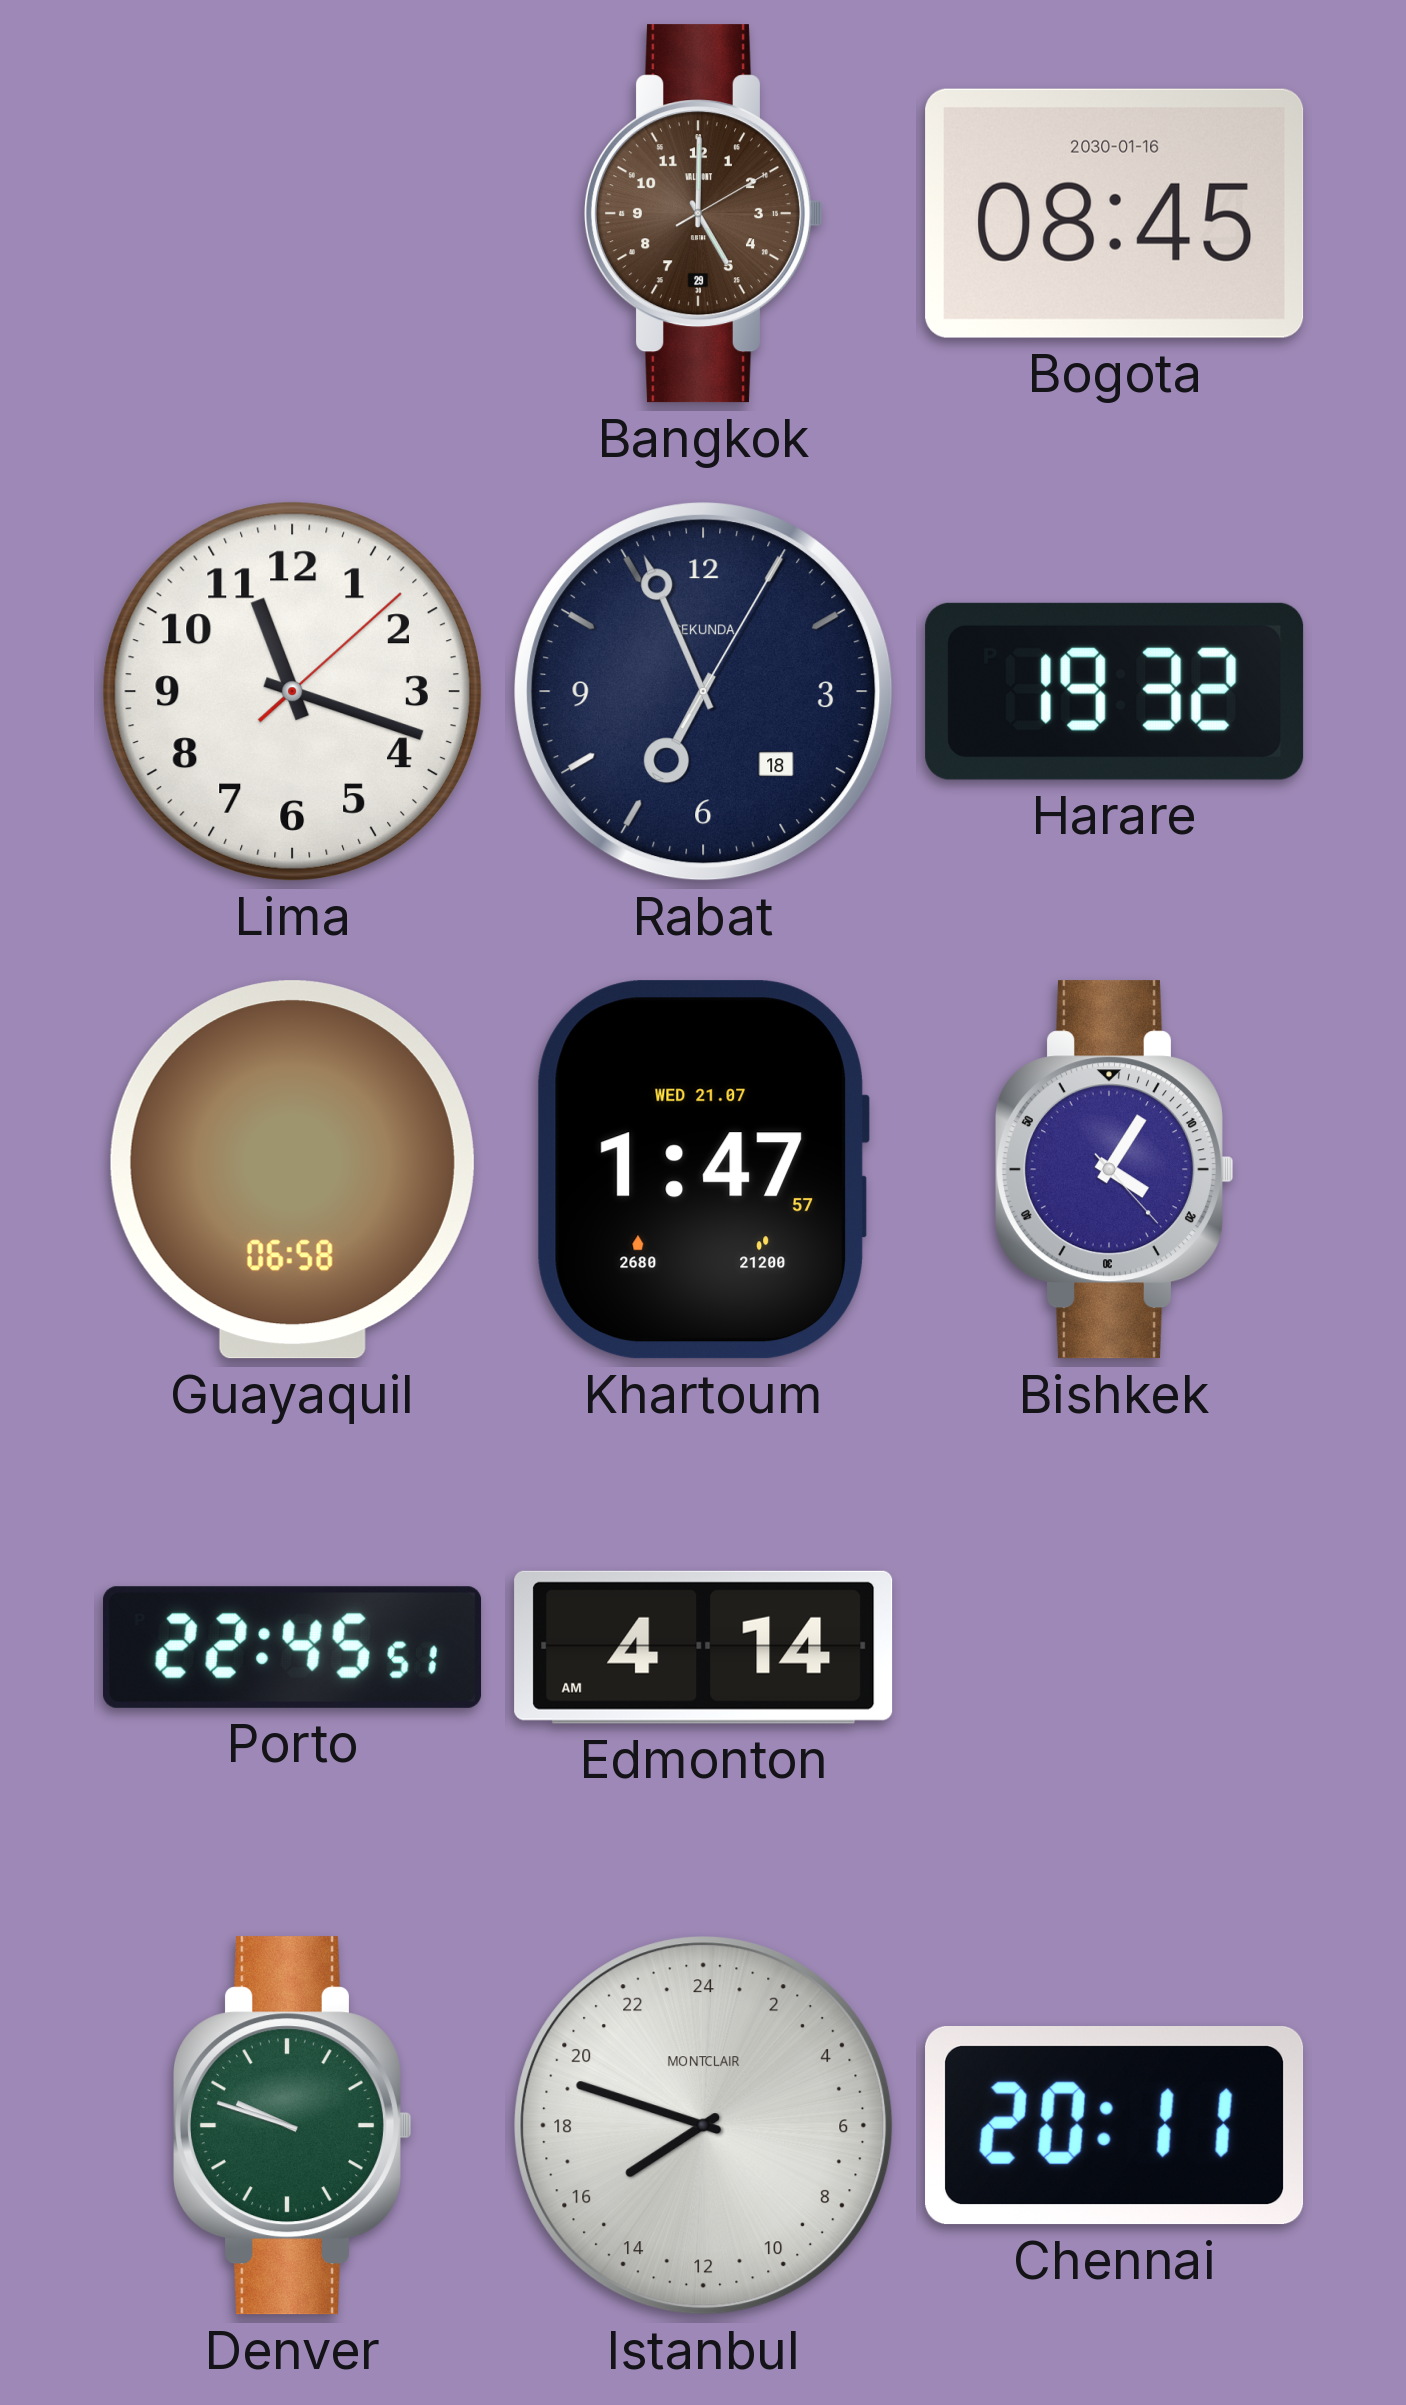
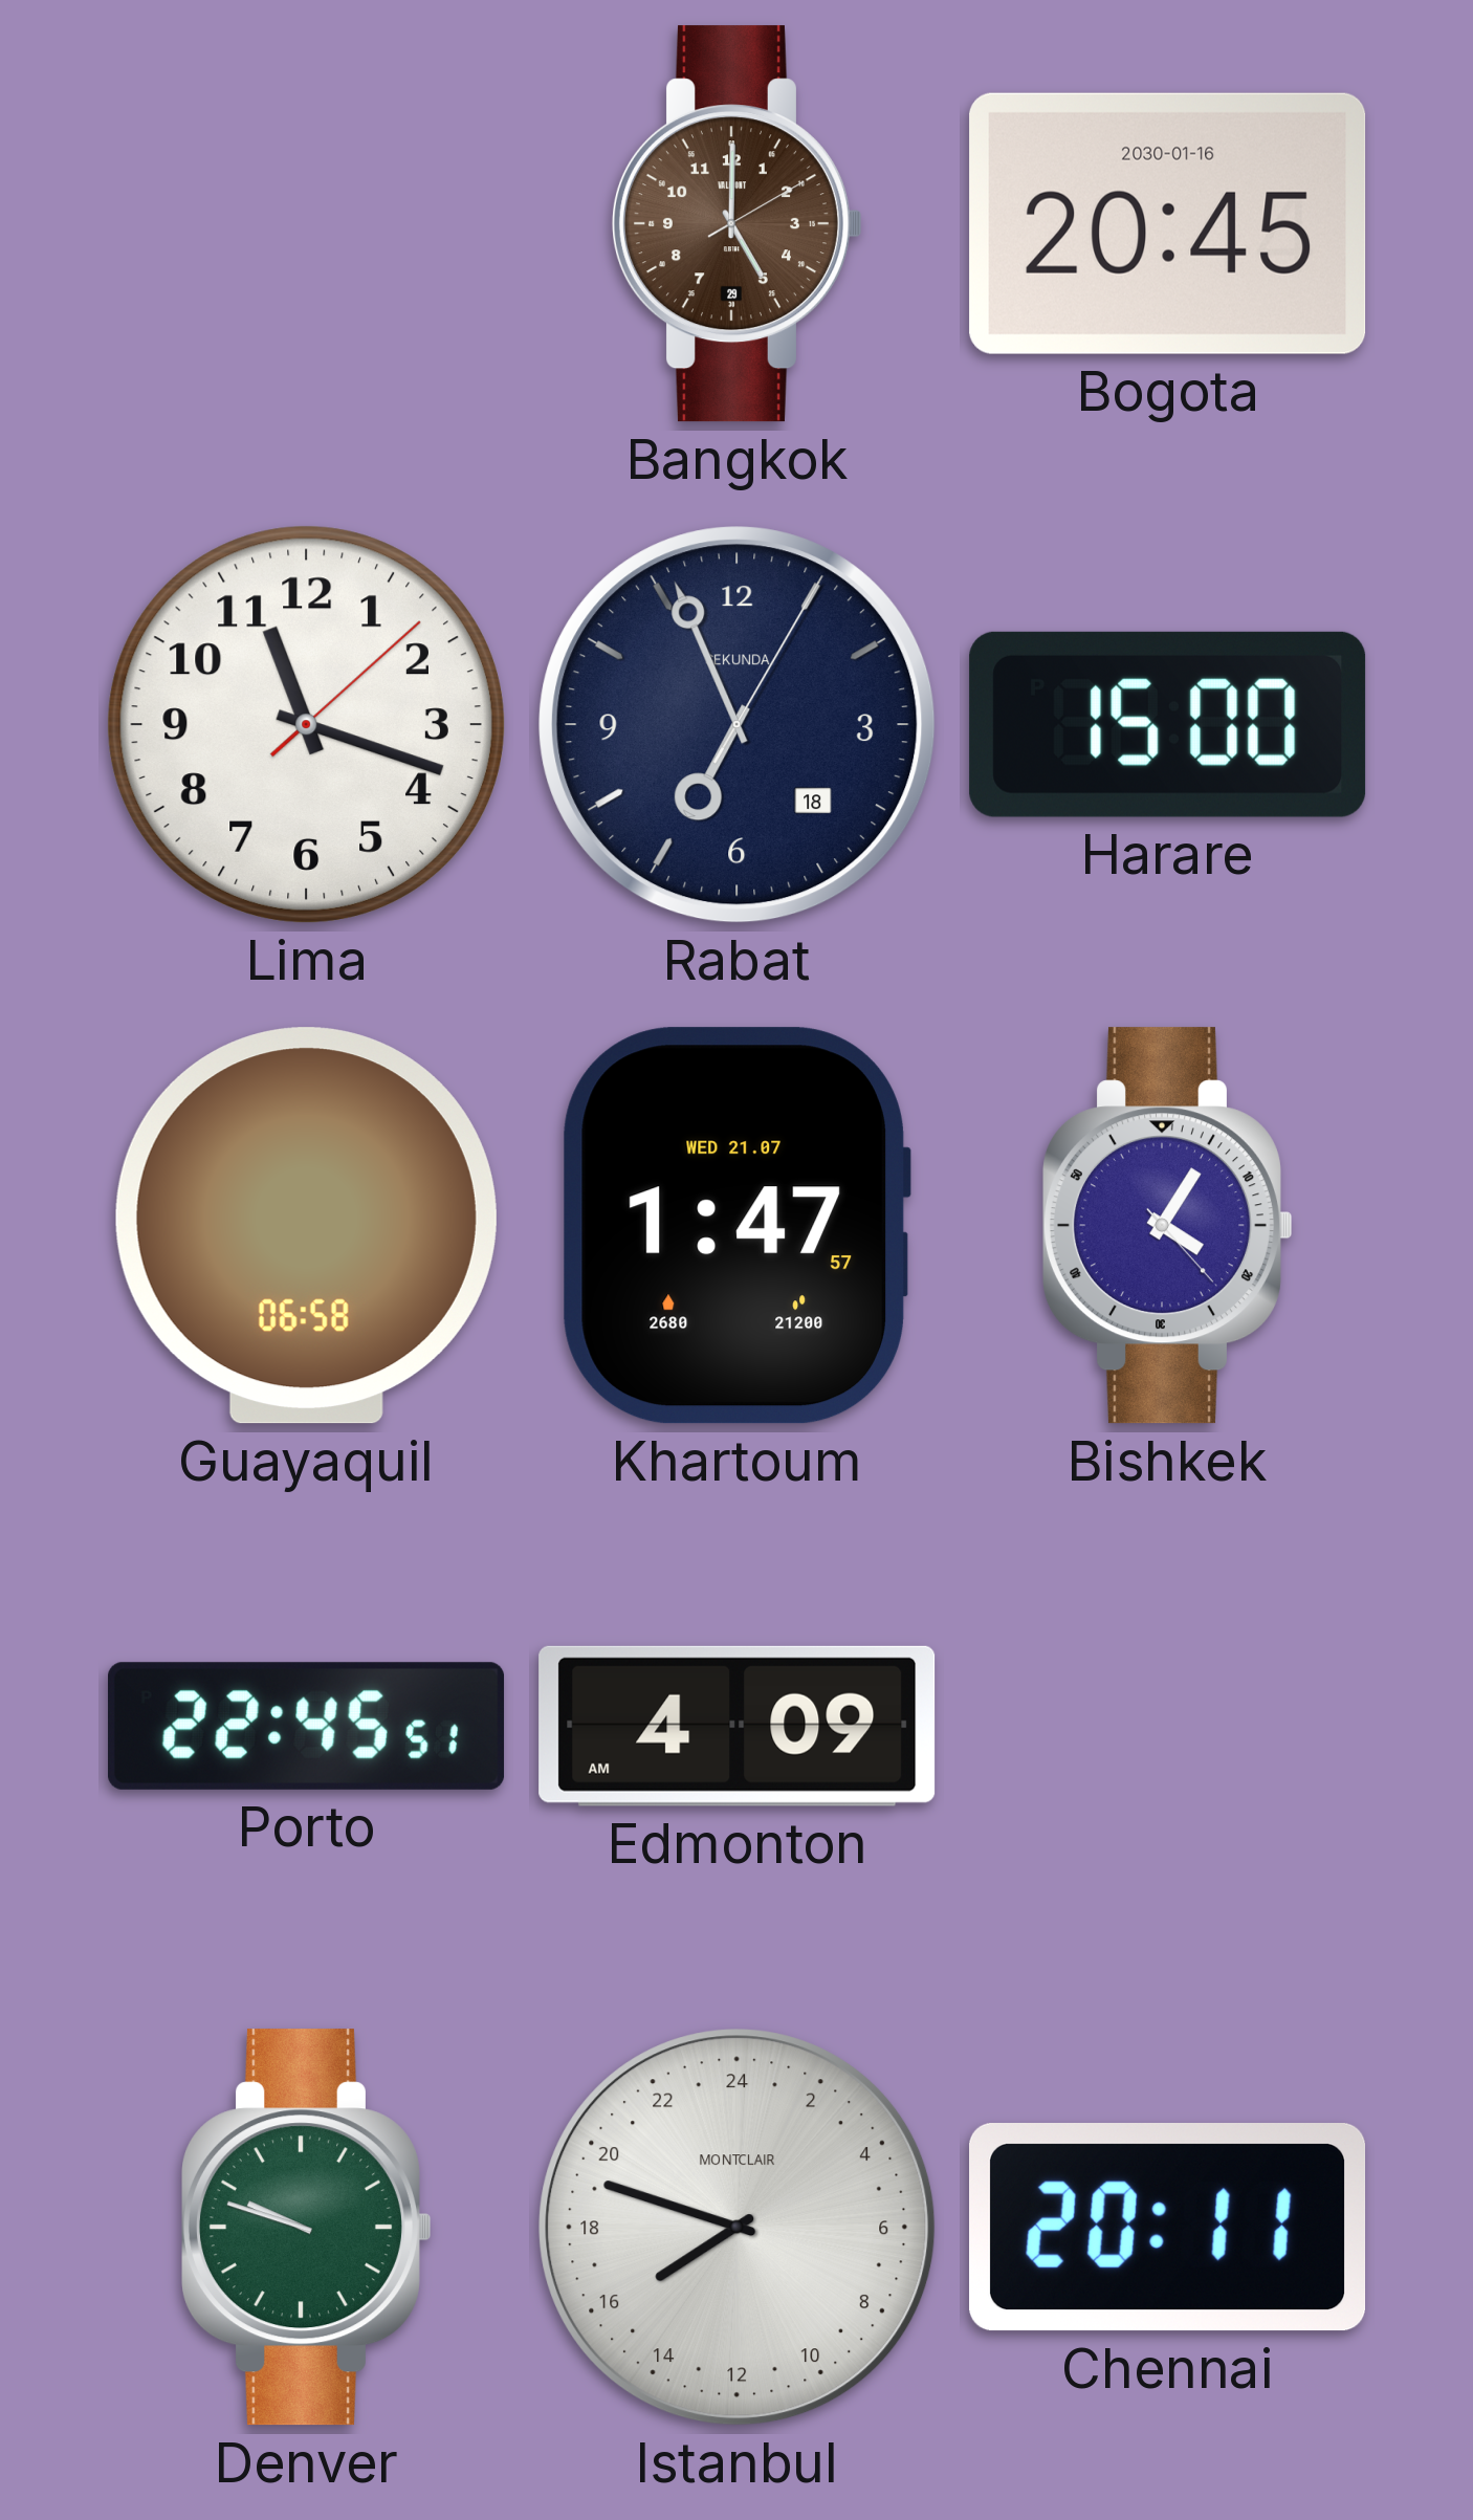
Bogota: 08:45 -> 20:45
Harare: 19:32 -> 15:00
Edmonton: 4:14 -> 4:09
